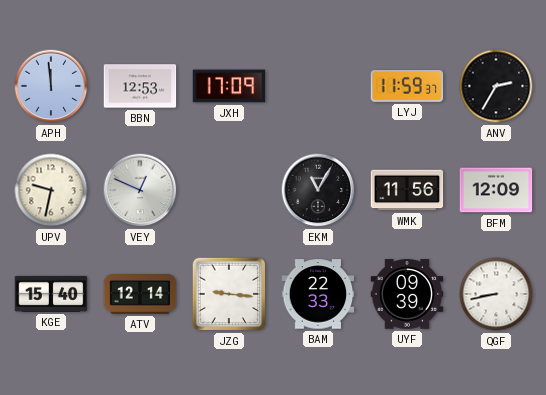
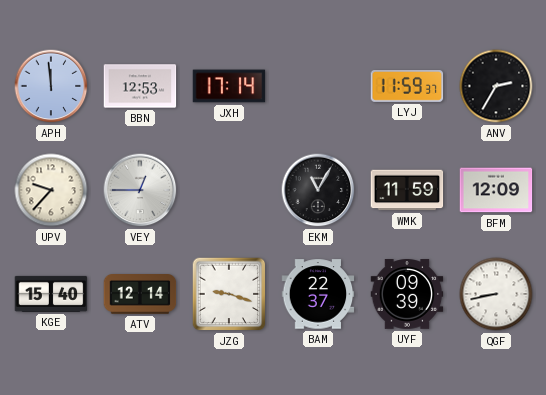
JXH: 17:09 -> 17:14
UPV: 9:32 -> 9:37
VEY: 12:49 -> 12:45
WMK: 11:56 -> 11:59
JZG: 9:16 -> 9:18
BAM: 22:33 -> 22:37
